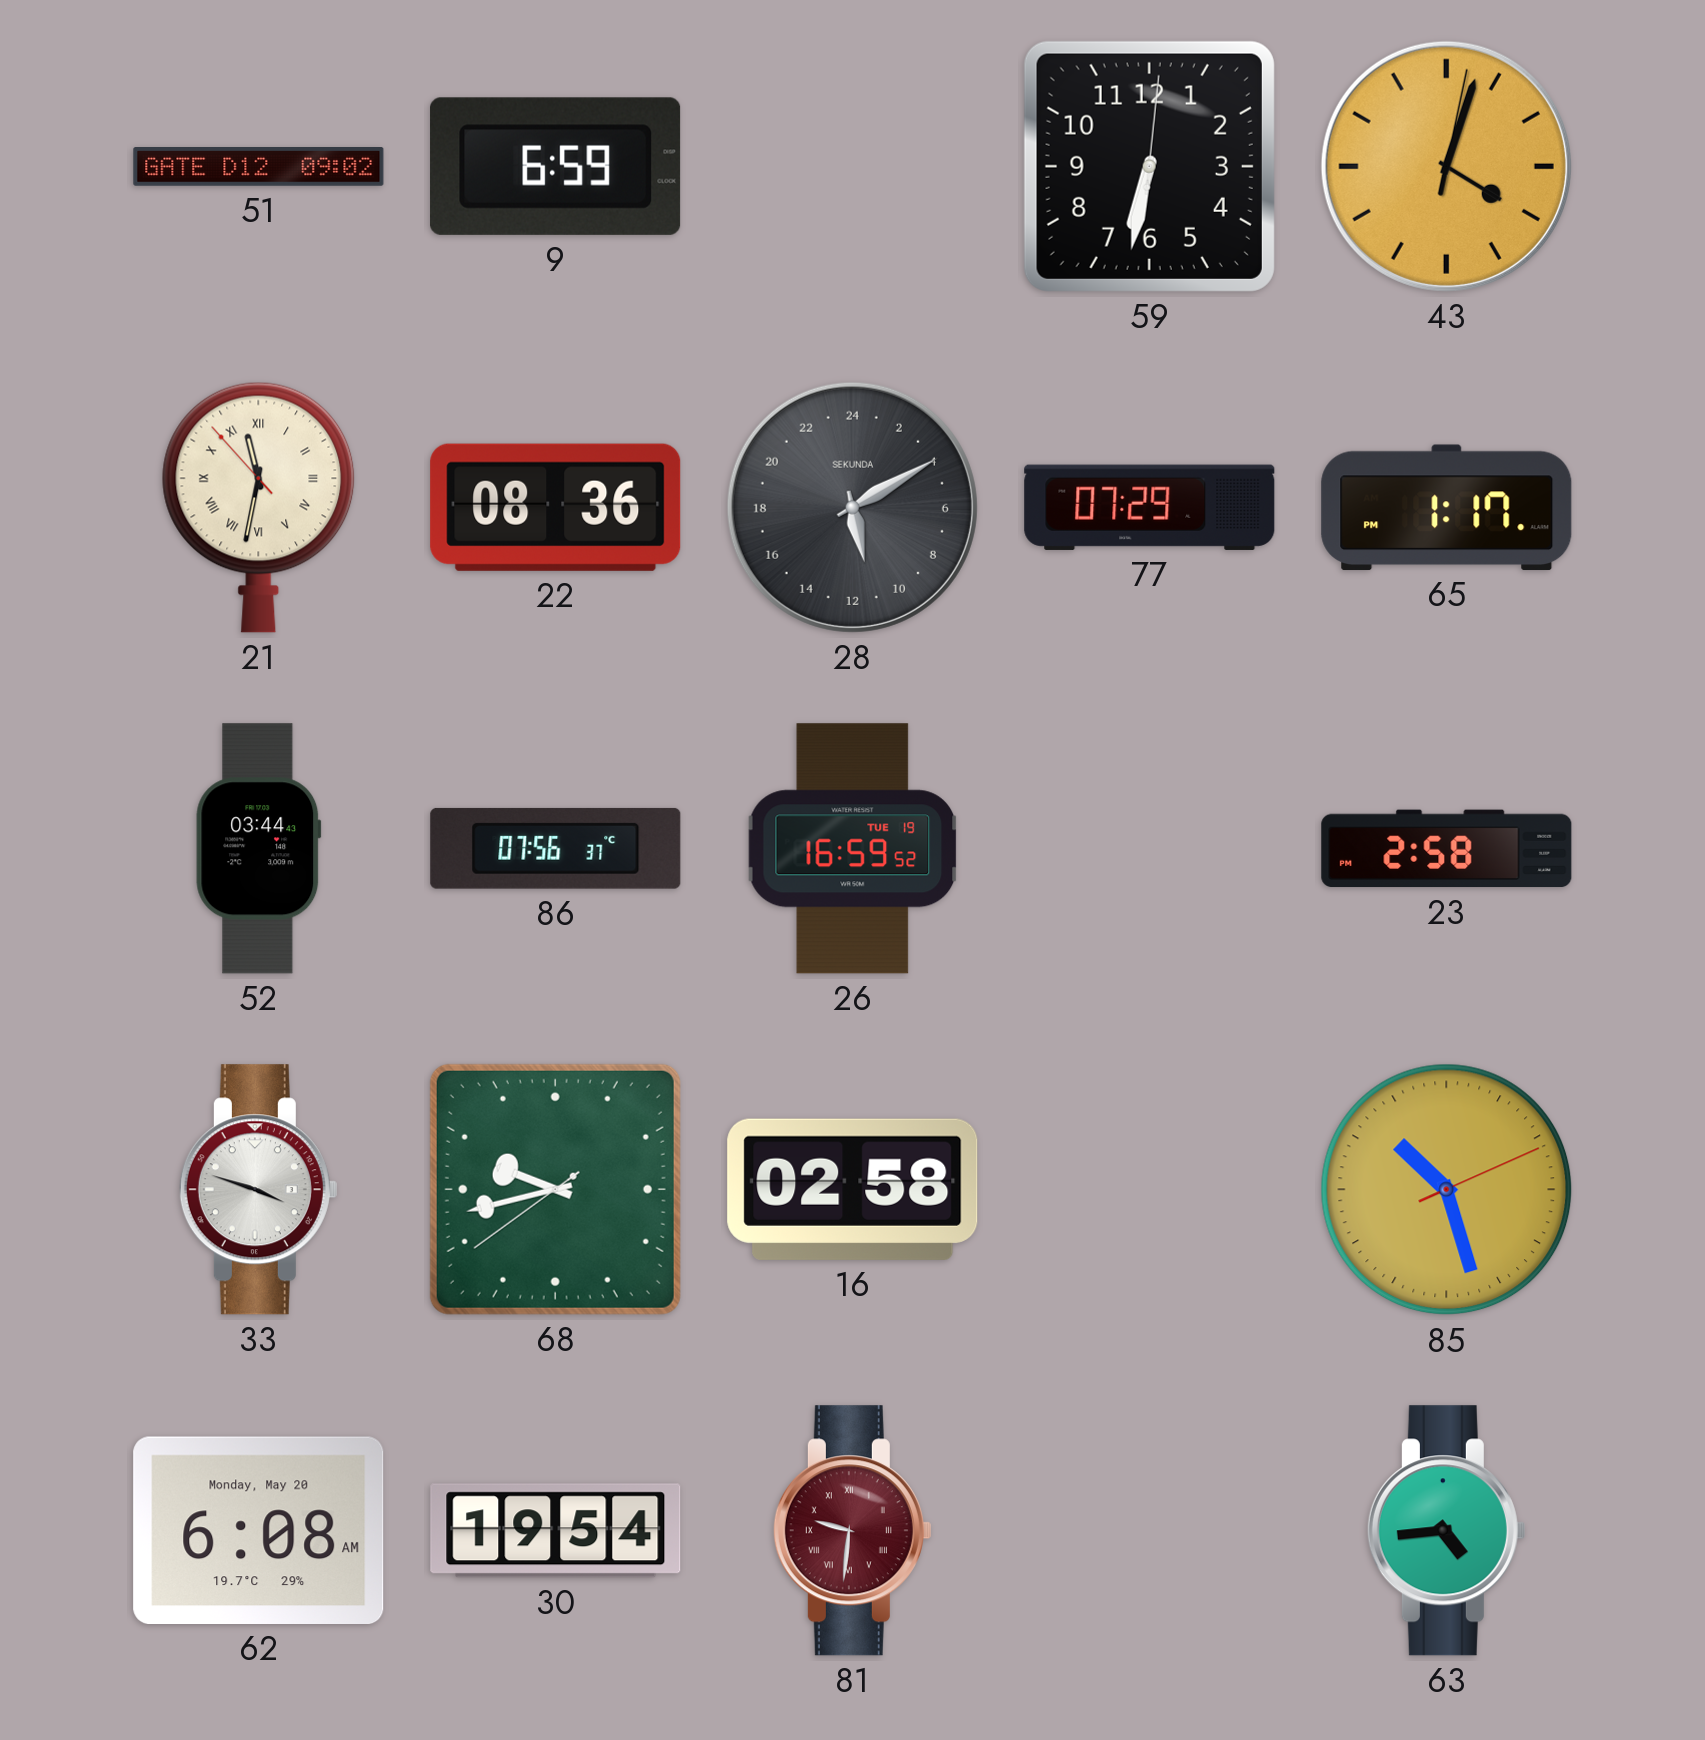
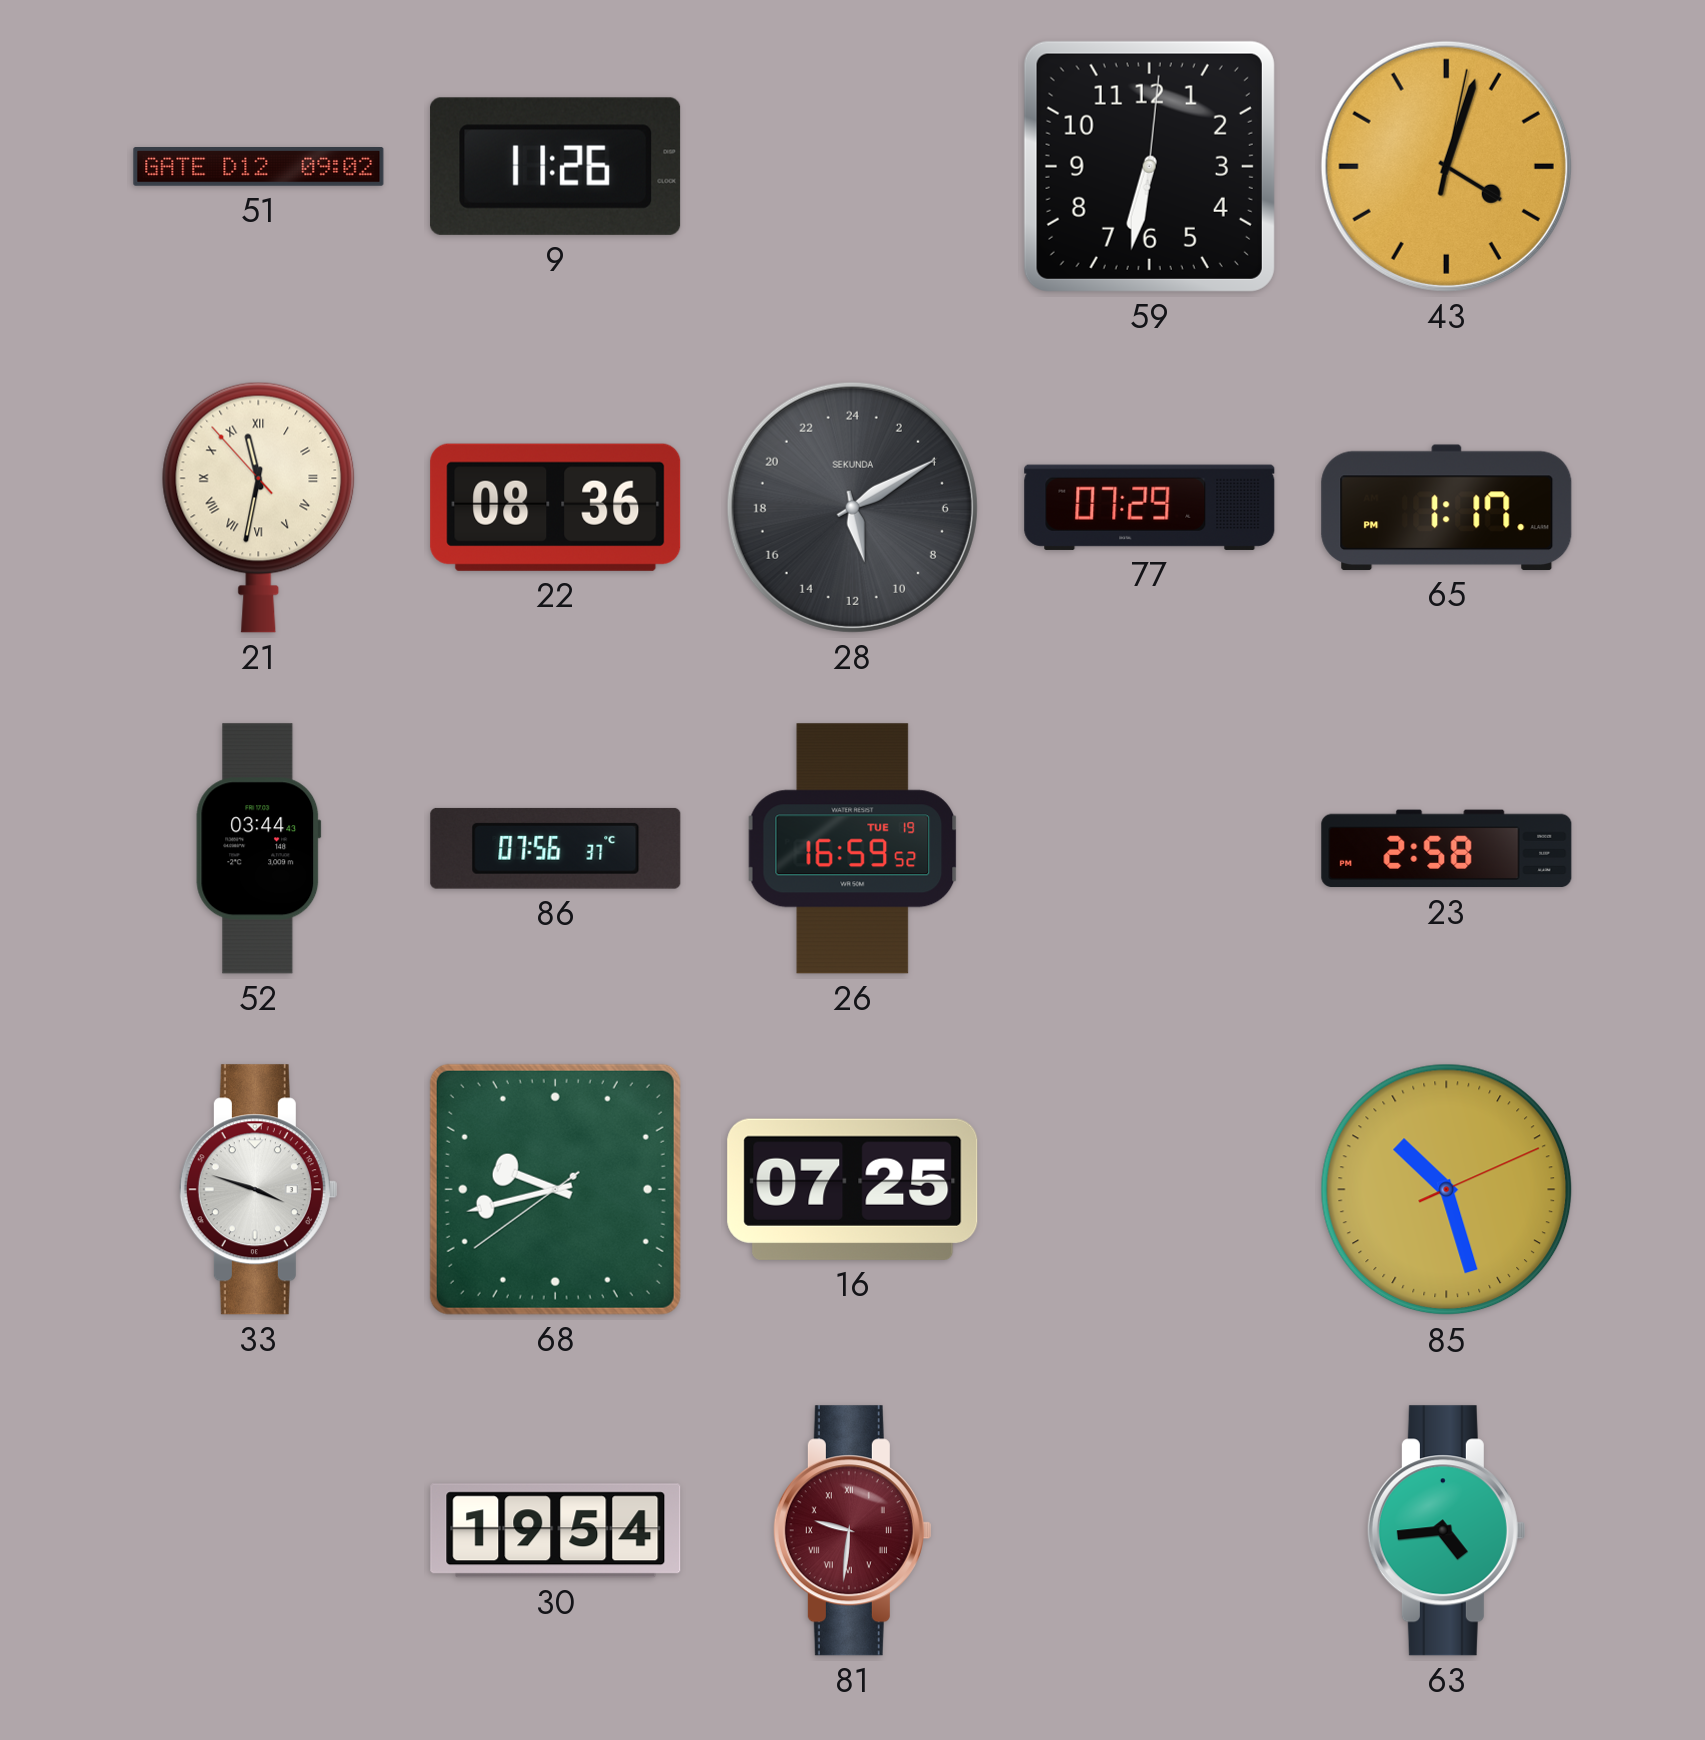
9: 6:59 -> 11:26
16: 02:58 -> 07:25
62: 6:08 -> none
